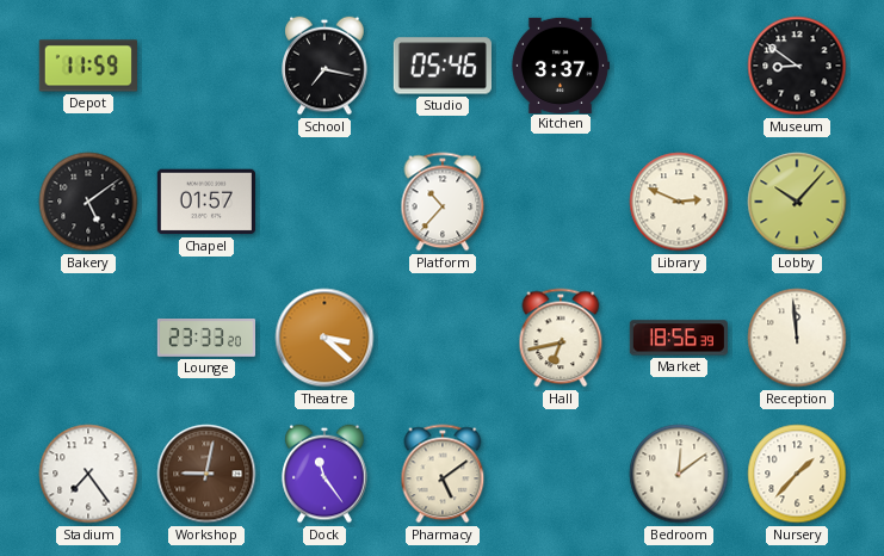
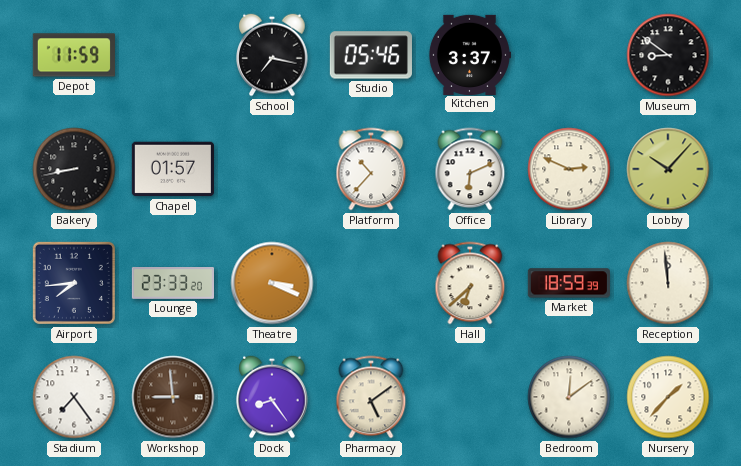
Bakery: 5:09 -> 8:43
Office: none -> 6:11
Airport: none -> 7:44
Theatre: 3:22 -> 3:19
Hall: 6:43 -> 6:38
Market: 18:56 -> 18:59
Workshop: 9:02 -> 8:59
Dock: 11:24 -> 8:24
